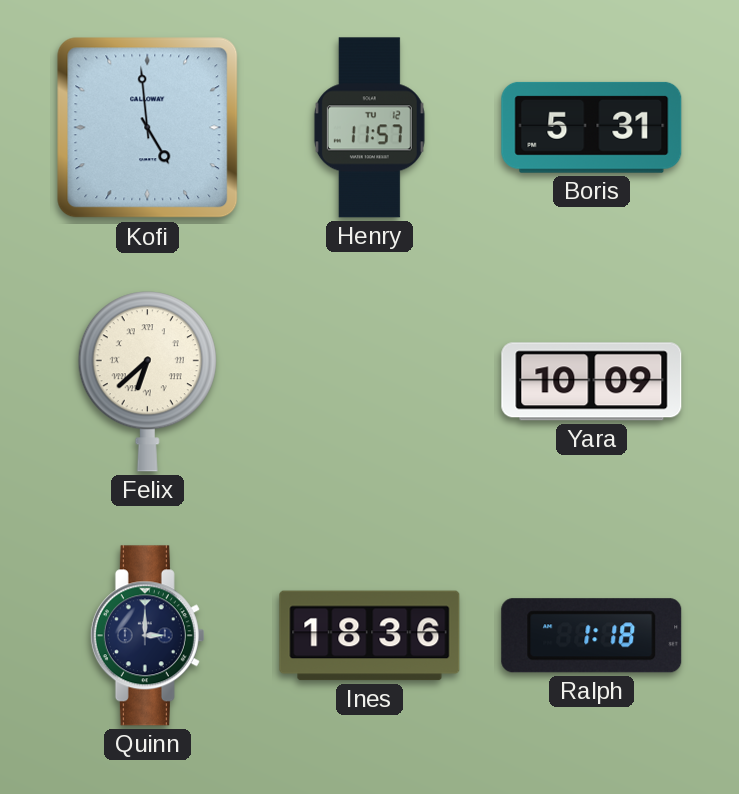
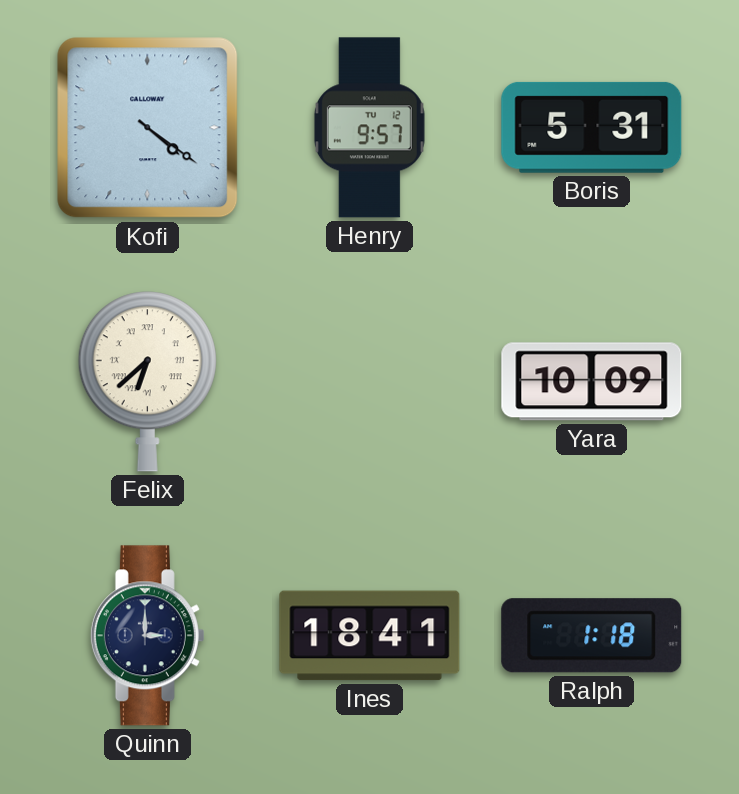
Kofi: 4:59 -> 4:21
Henry: 11:57 -> 9:57
Ines: 18:36 -> 18:41
